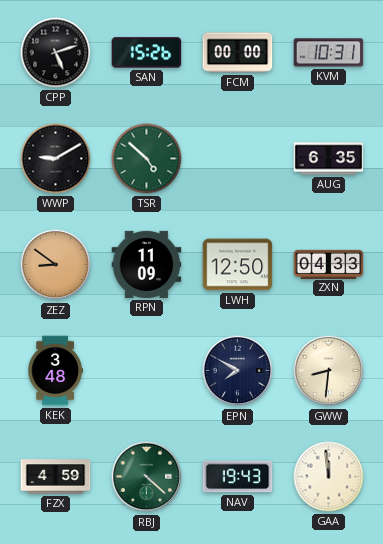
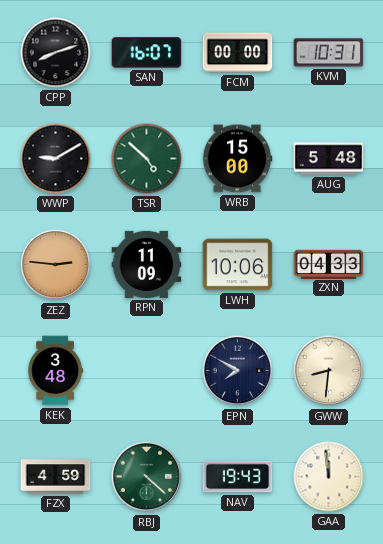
CPP: 5:12 -> 8:12
SAN: 15:26 -> 16:07
WRB: none -> 15:00
AUG: 6:35 -> 5:48
ZEZ: 8:51 -> 2:46
LWH: 12:50 -> 10:06
